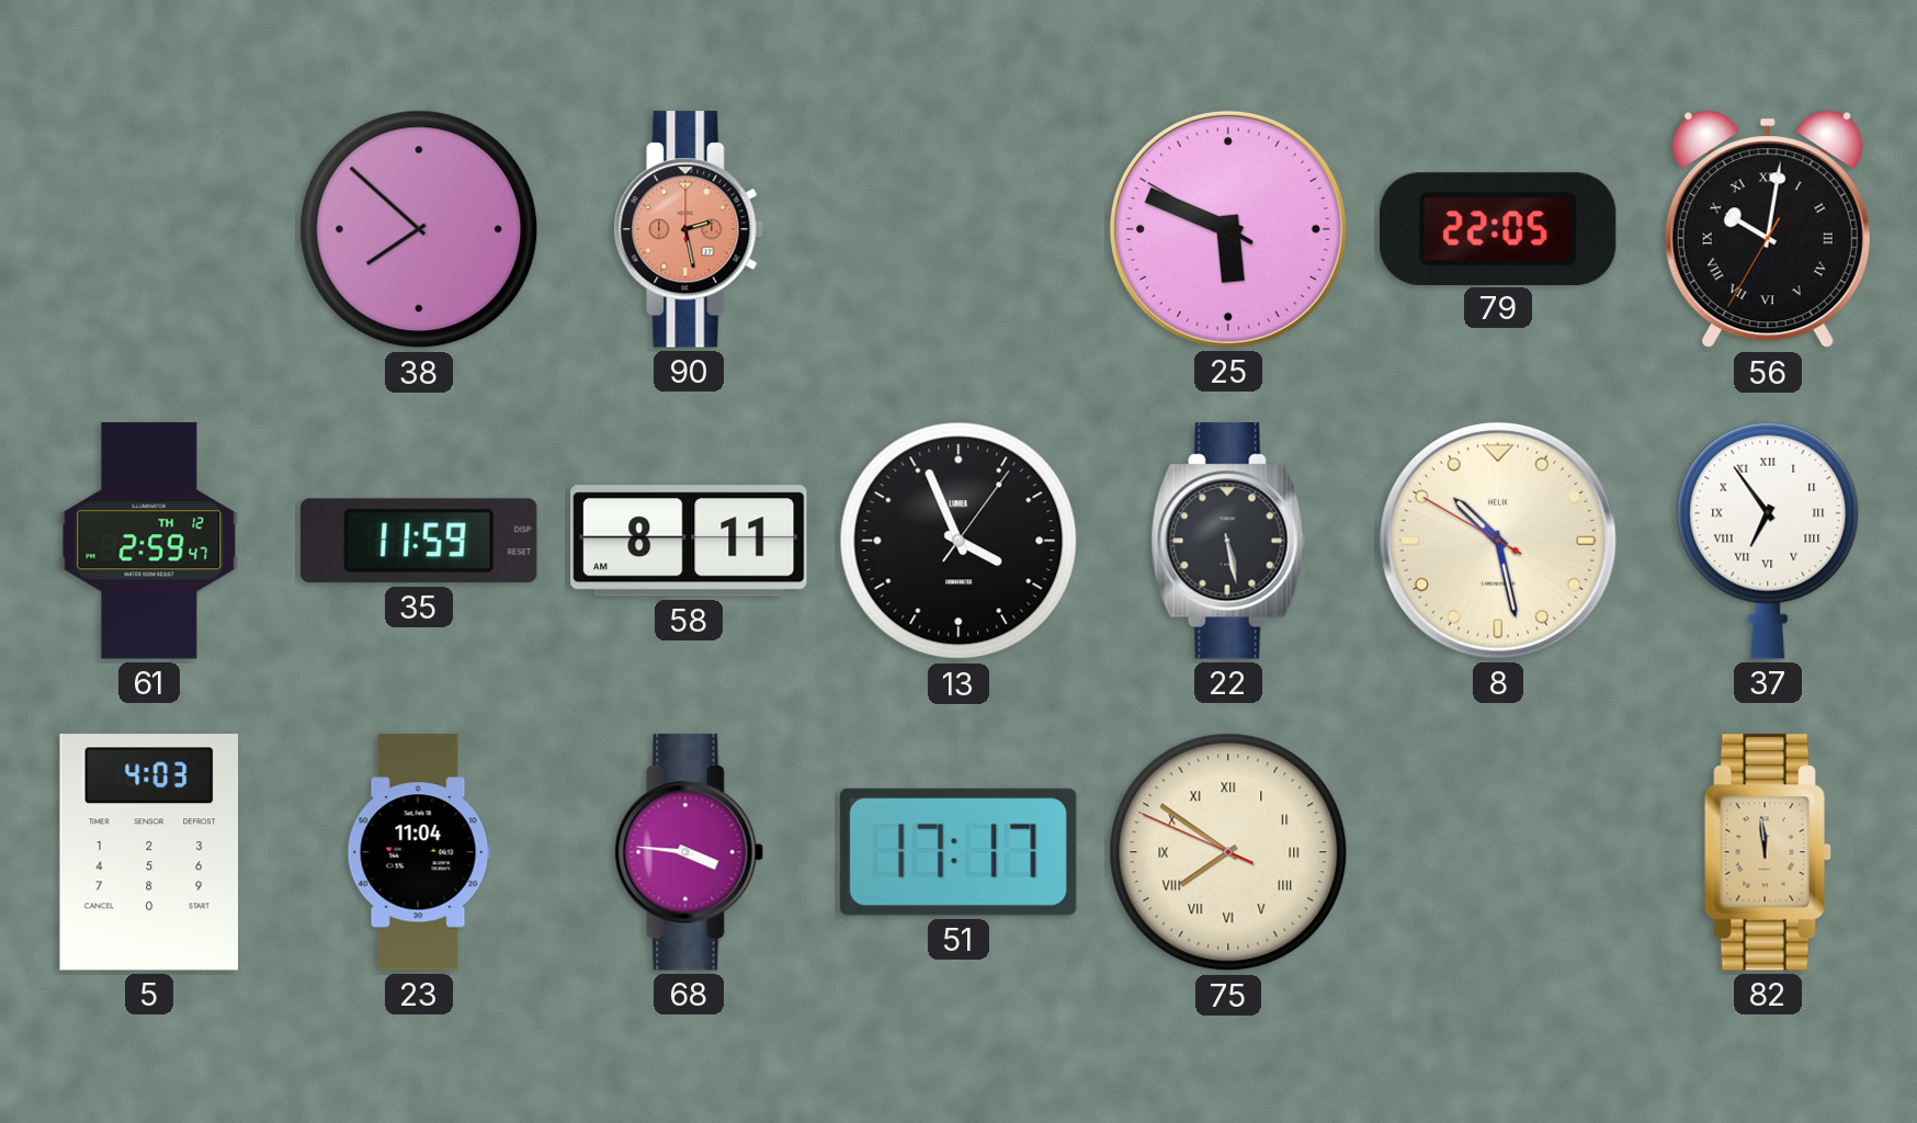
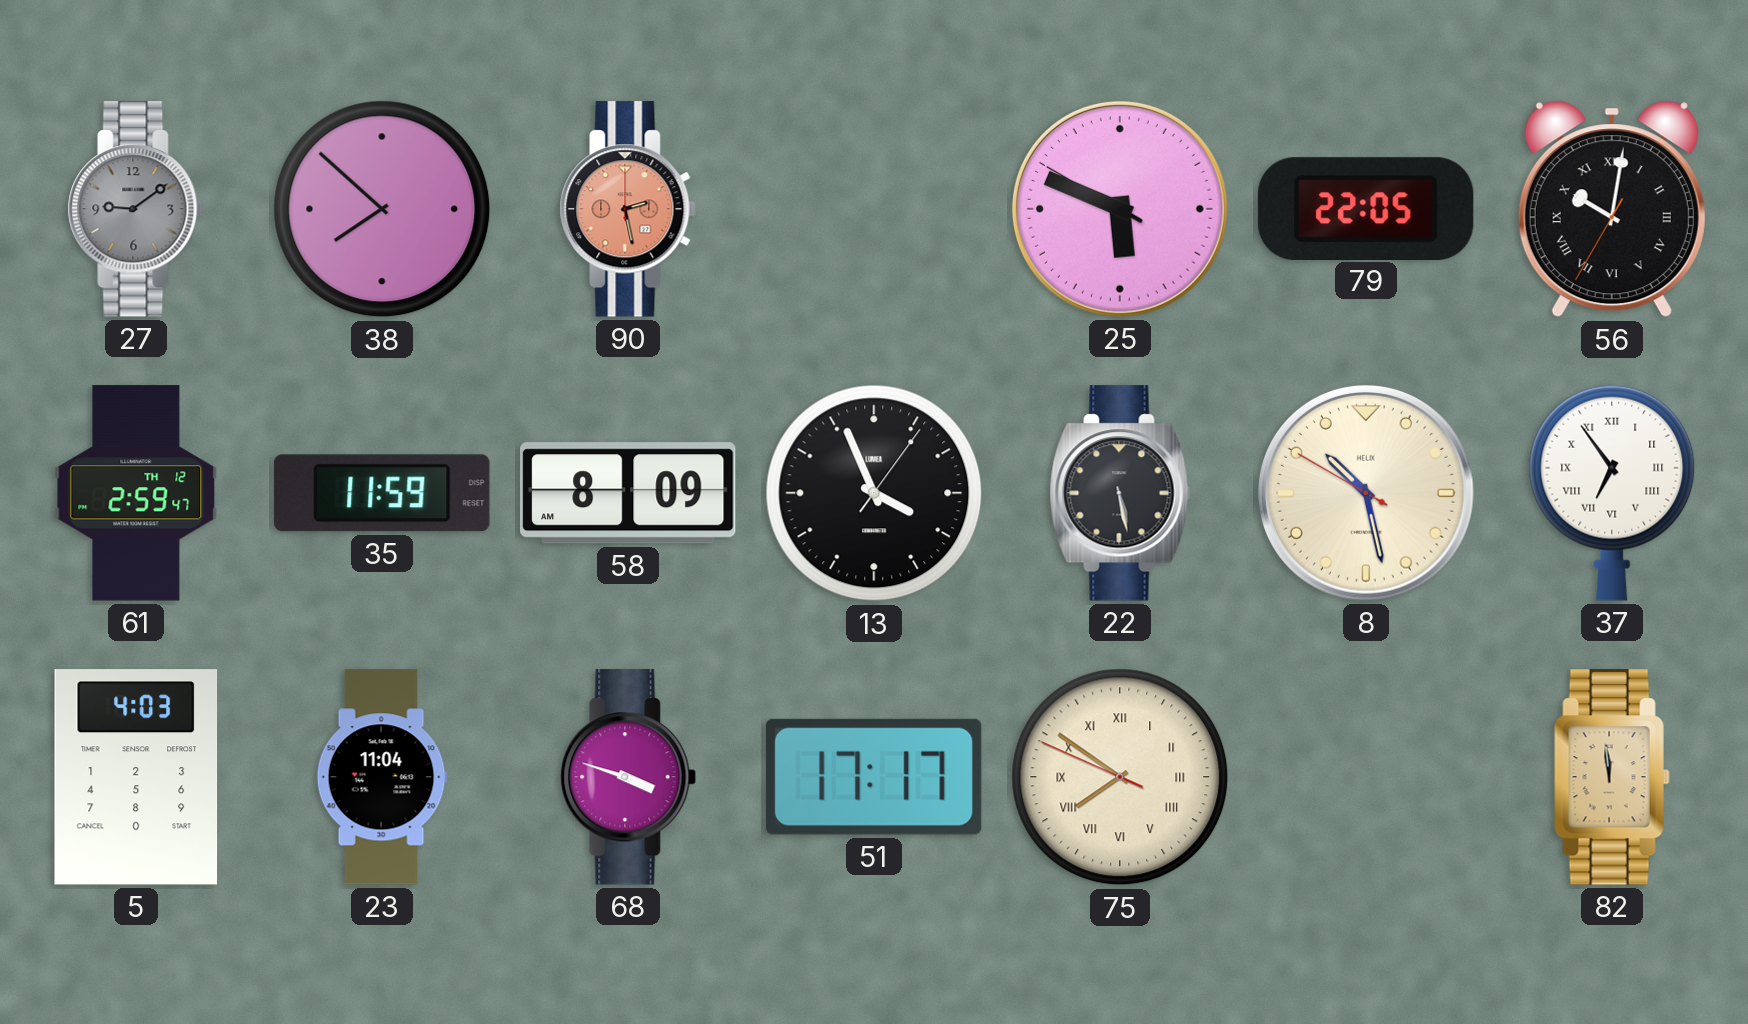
27: none -> 9:09
58: 8:11 -> 8:09
68: 3:46 -> 3:48
